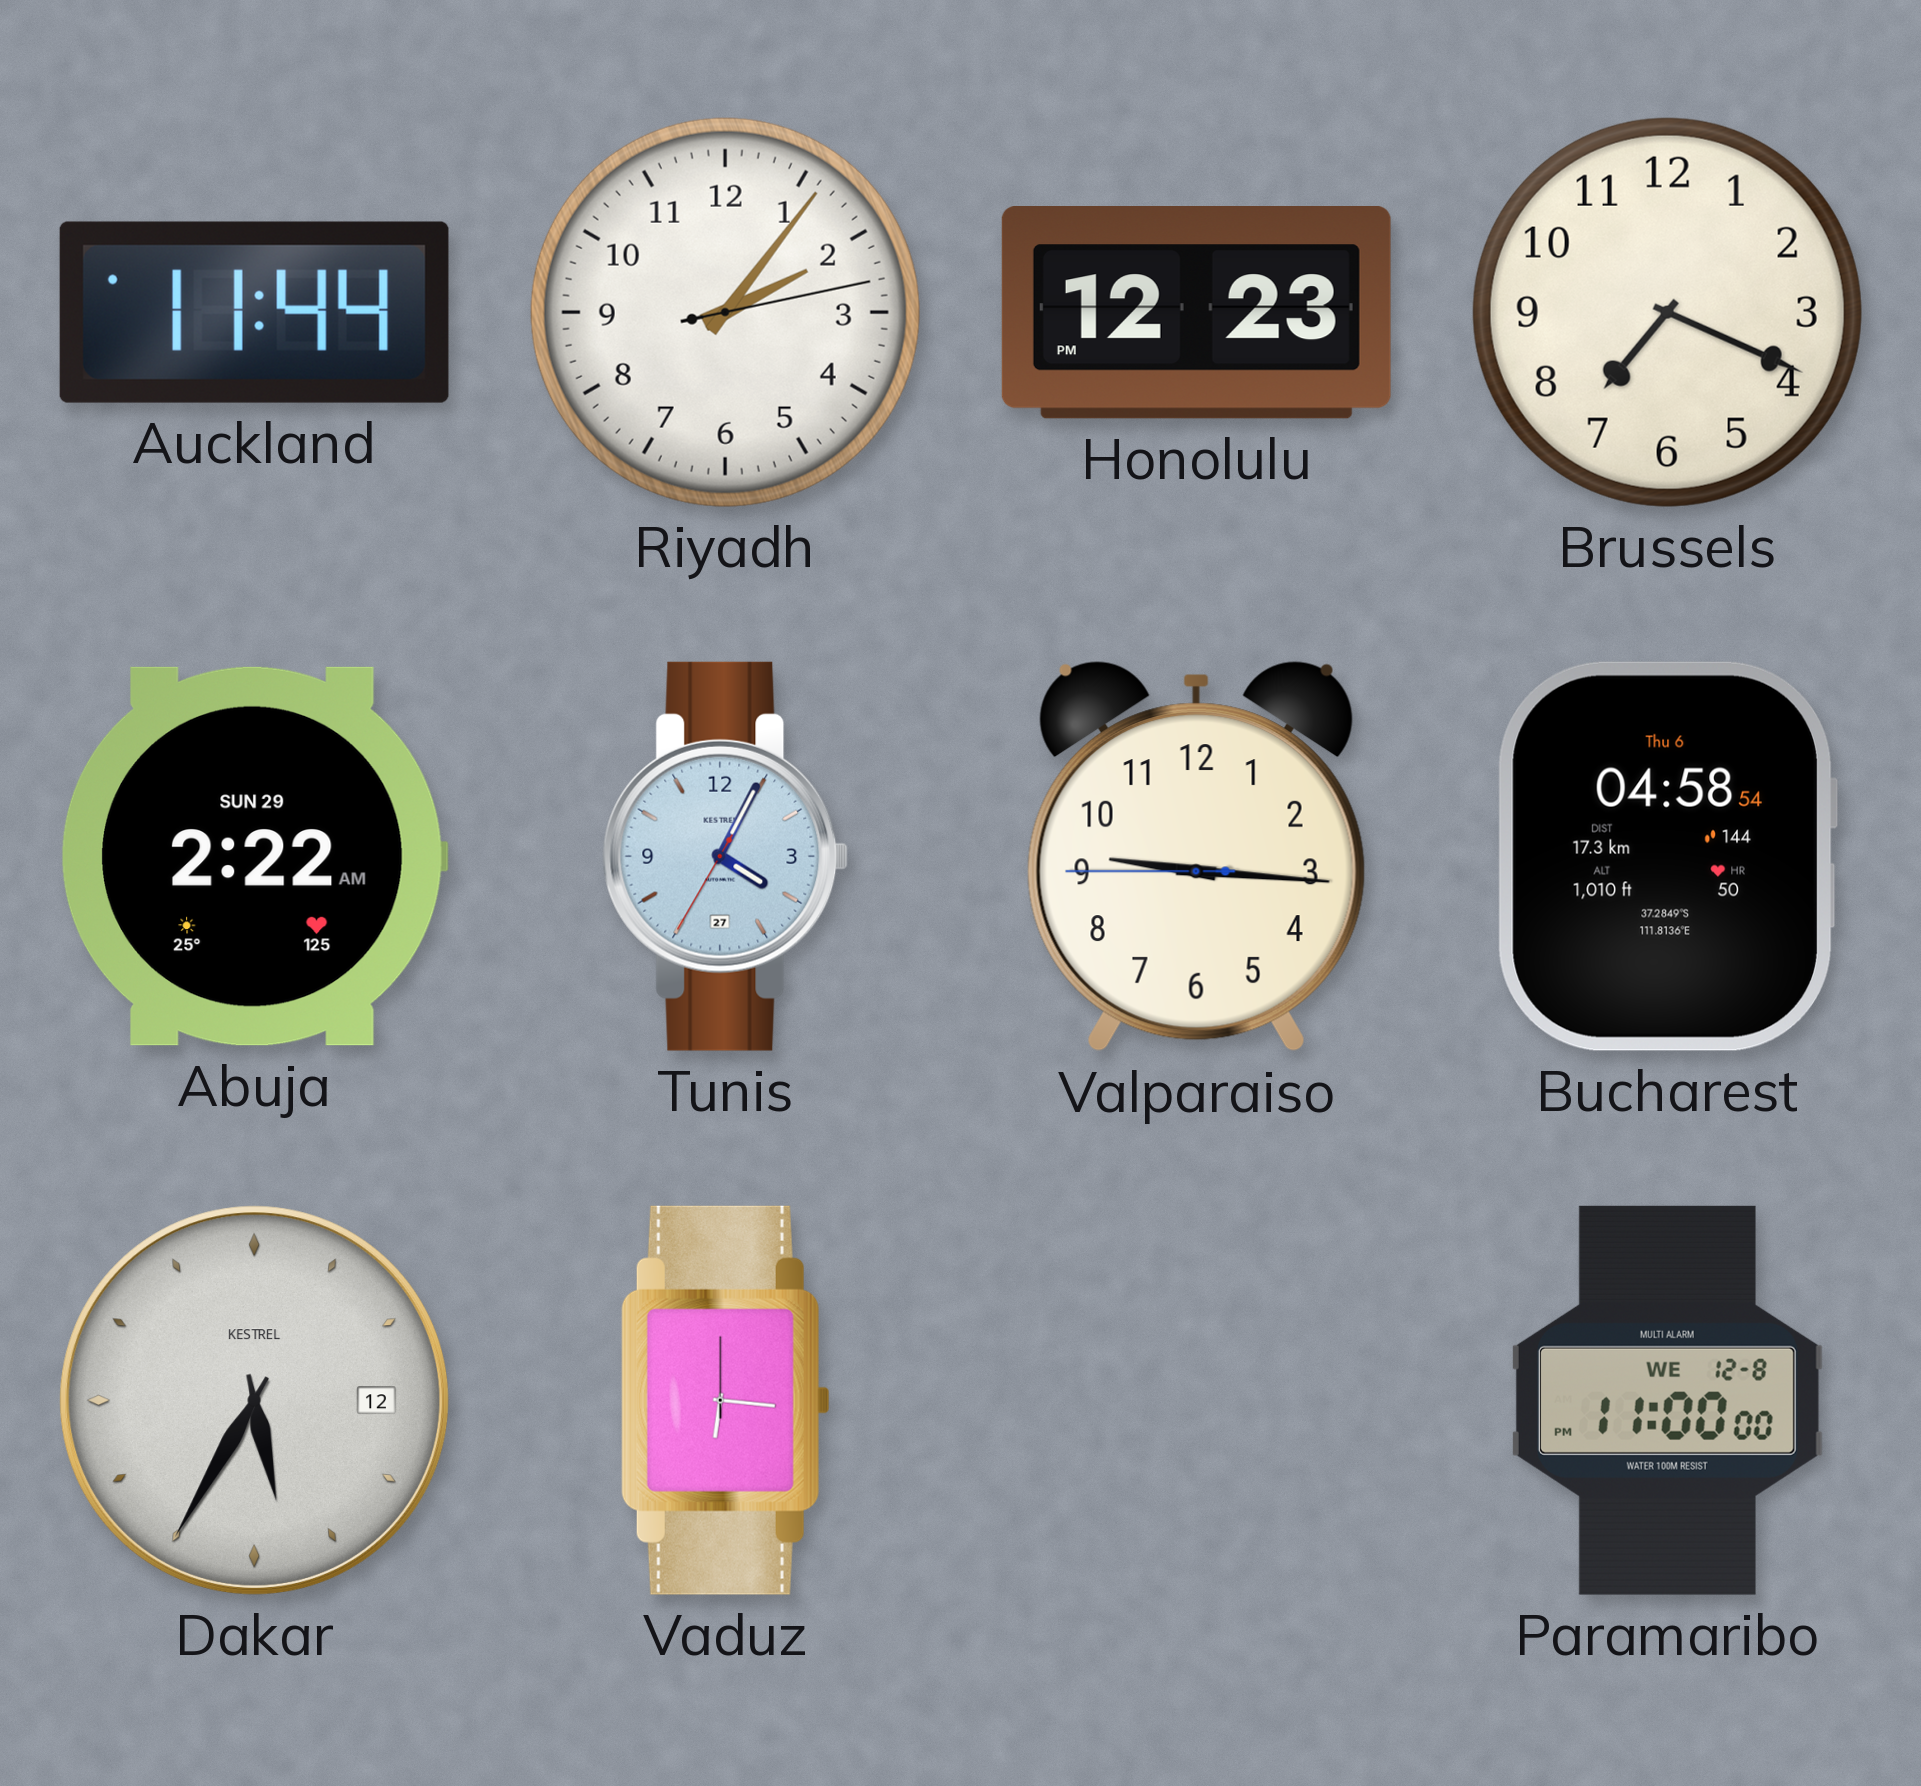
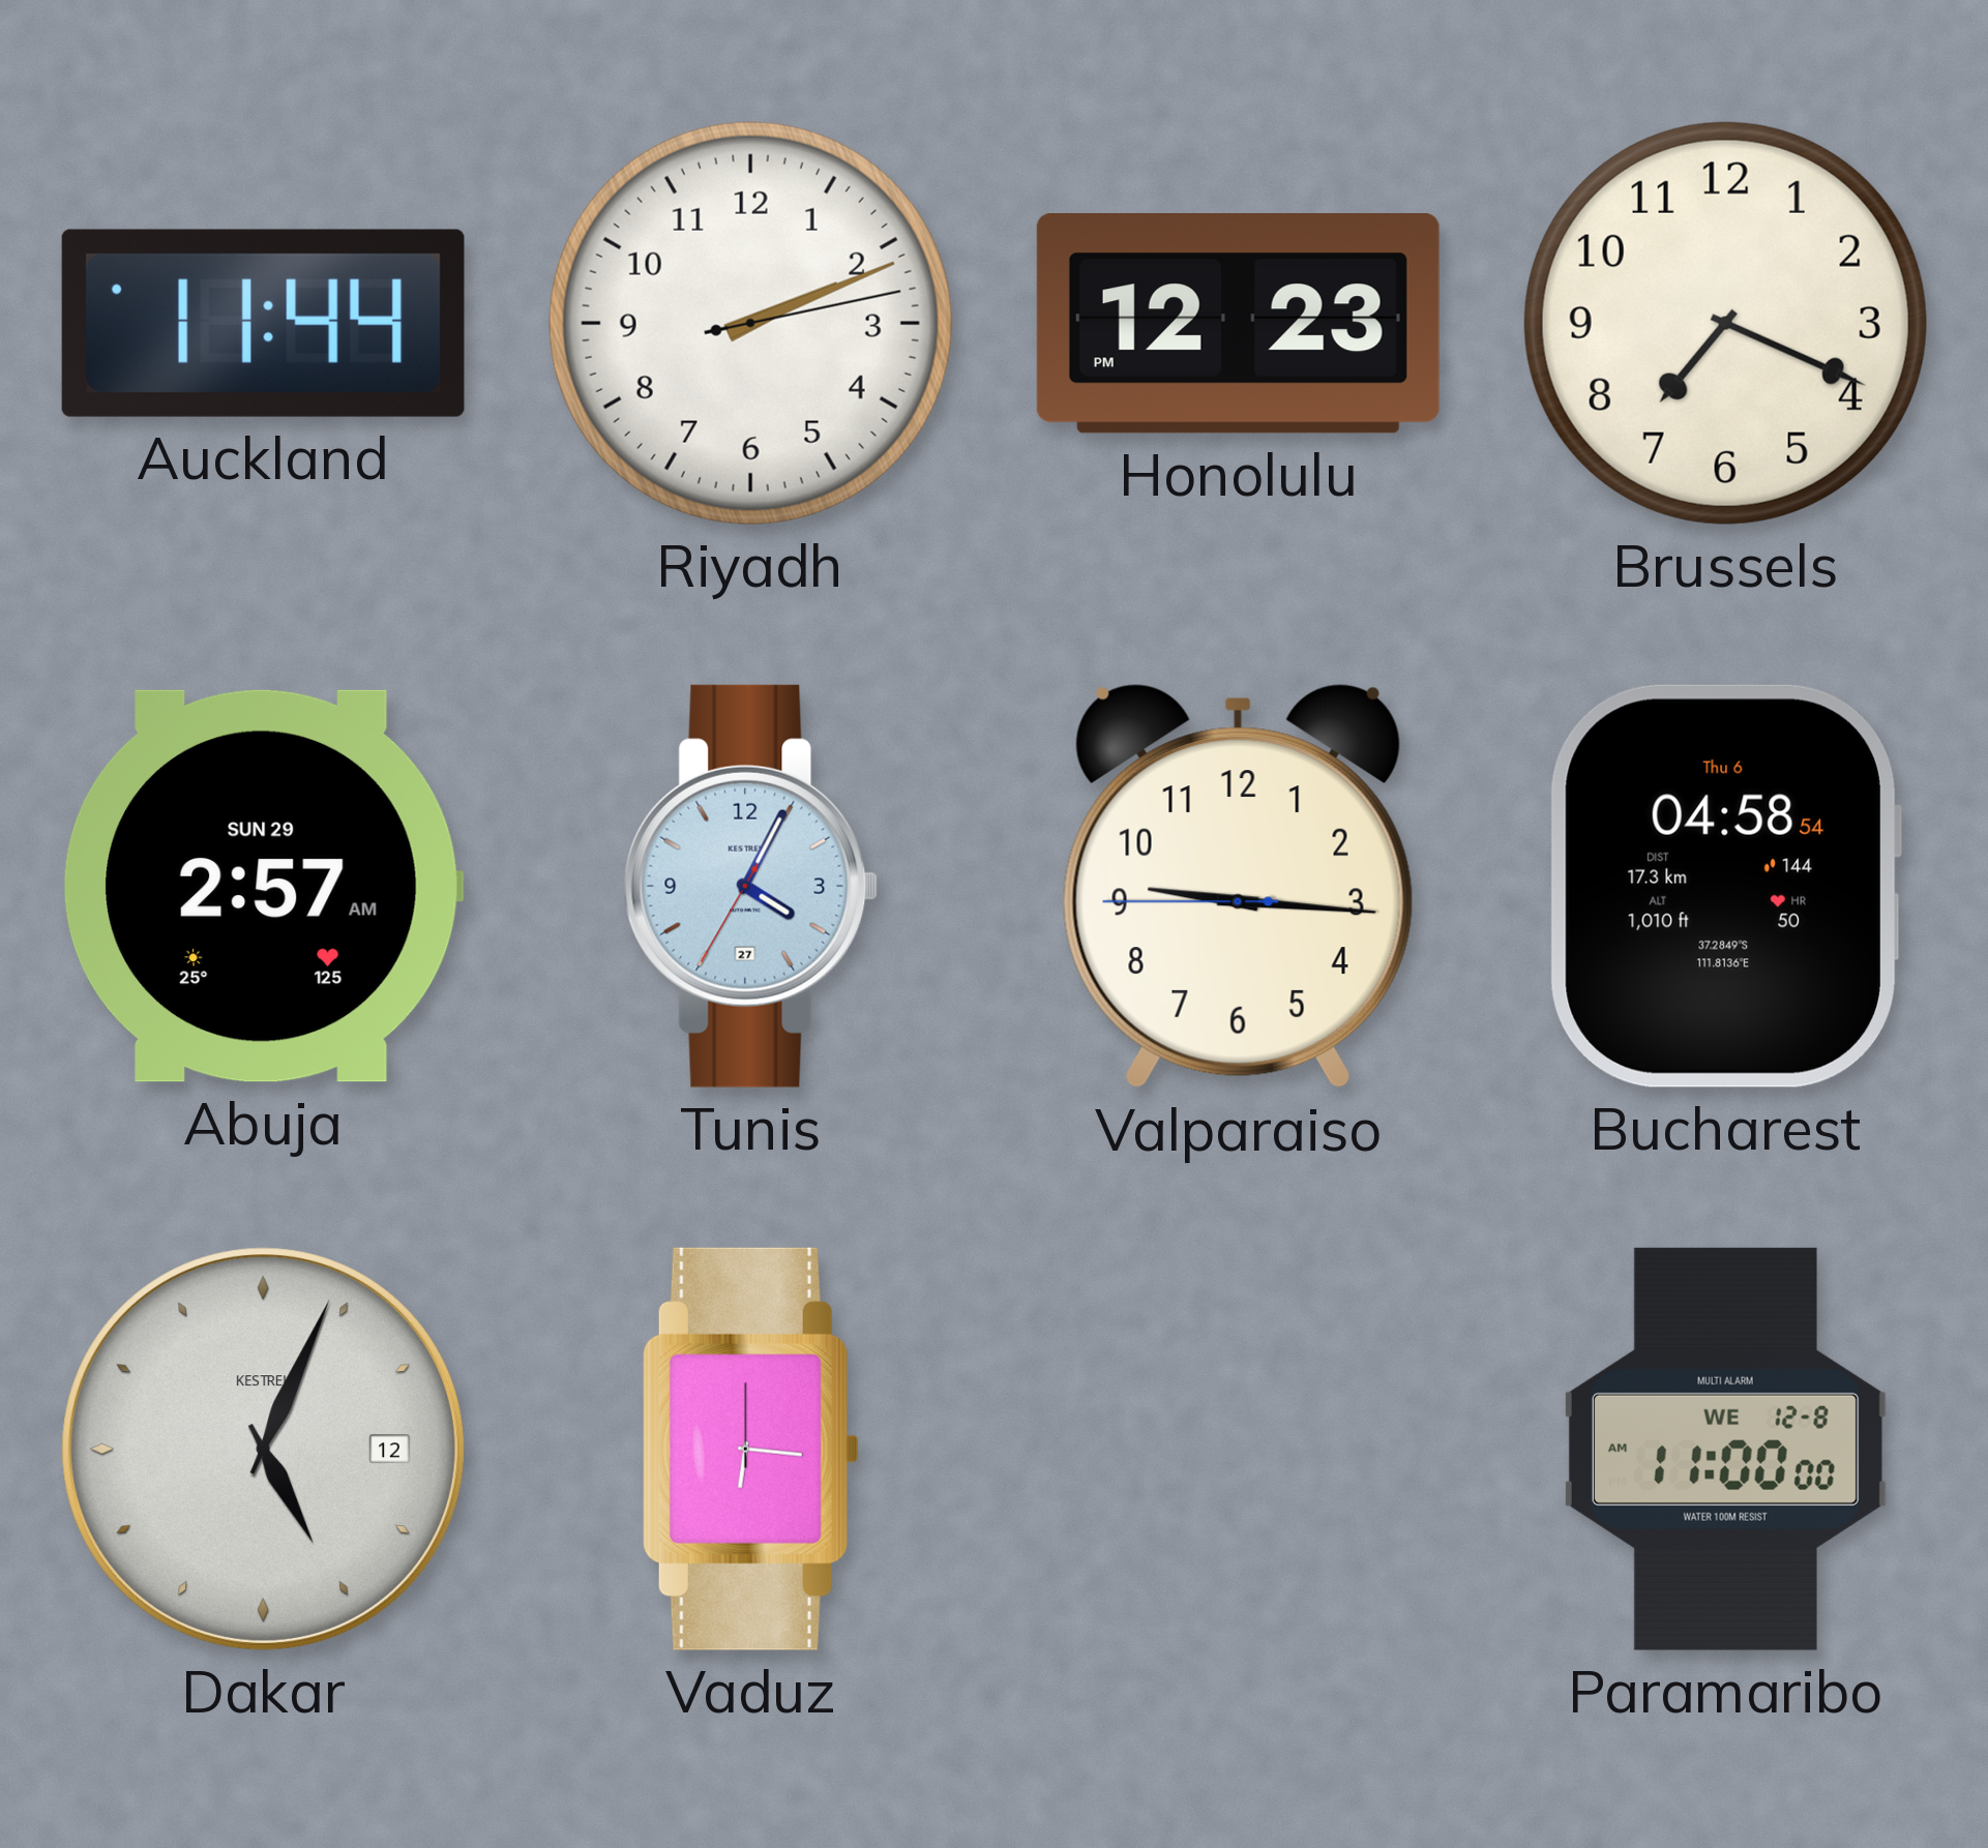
Riyadh: 2:06 -> 2:11
Abuja: 2:22 -> 2:57
Dakar: 5:35 -> 5:04
Paramaribo: 11:00:00 PM -> 11:00:00 AM
